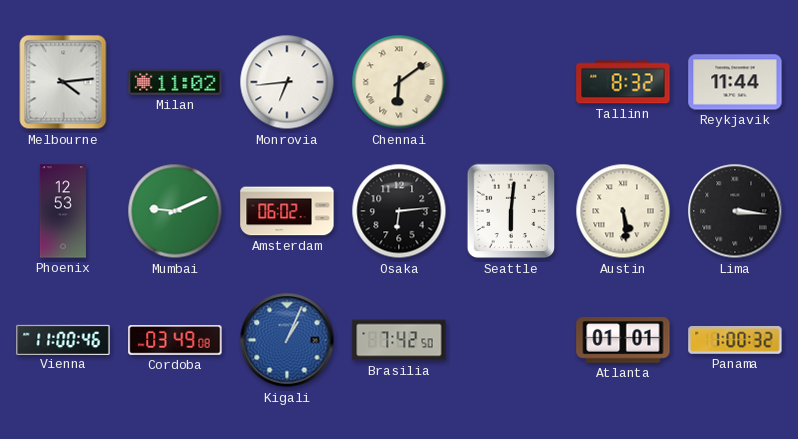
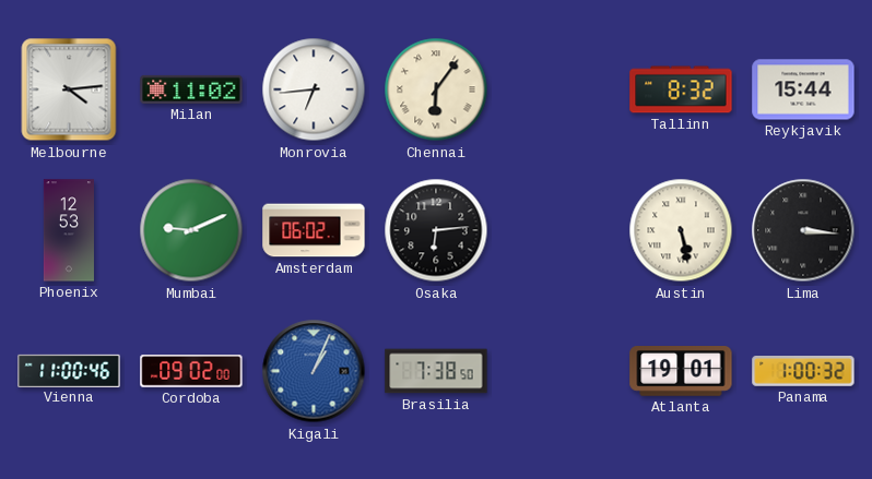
Chennai: 6:09 -> 6:06
Reykjavik: 11:44 -> 15:44
Seattle: 6:01 -> none
Austin: 5:29 -> 5:28
Cordoba: 03:49 -> 09:02
Brasilia: 7:42 -> 7:38
Atlanta: 01:01 -> 19:01
